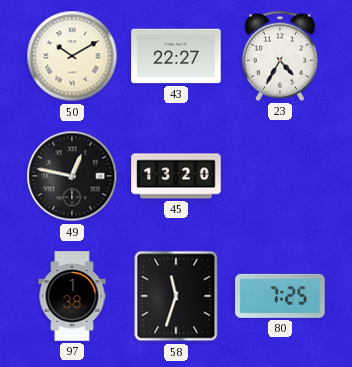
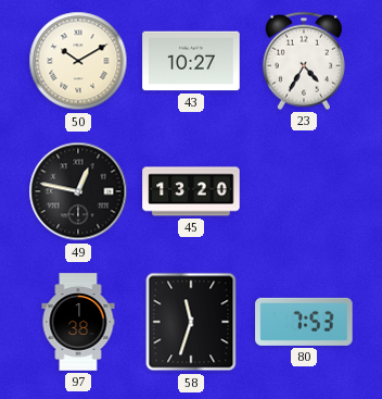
43: 22:27 -> 10:27
80: 7:25 -> 7:53
